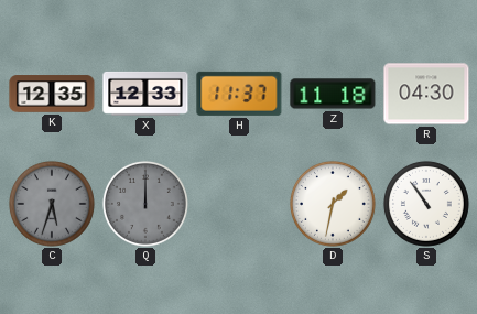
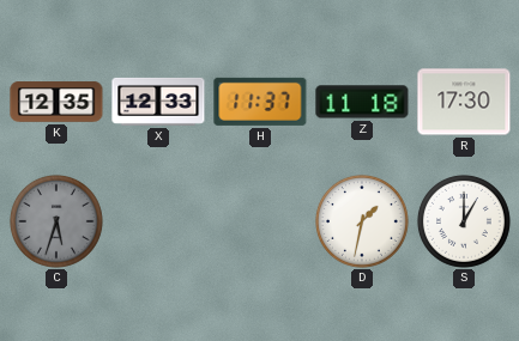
R: 04:30 -> 17:30
Q: 12:00 -> none
S: 10:54 -> 1:00
